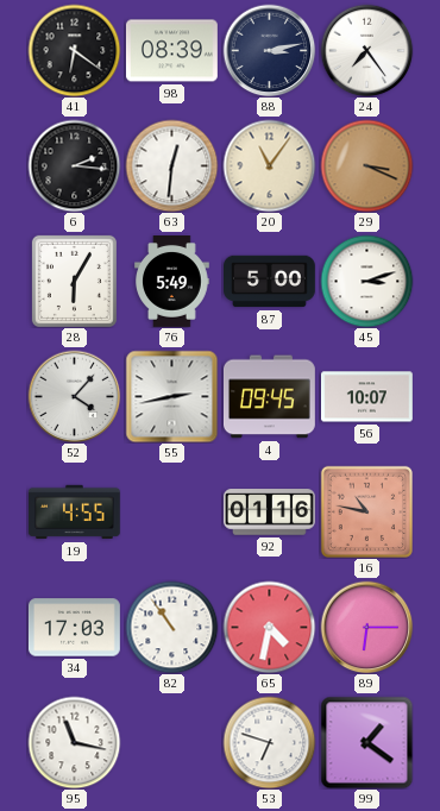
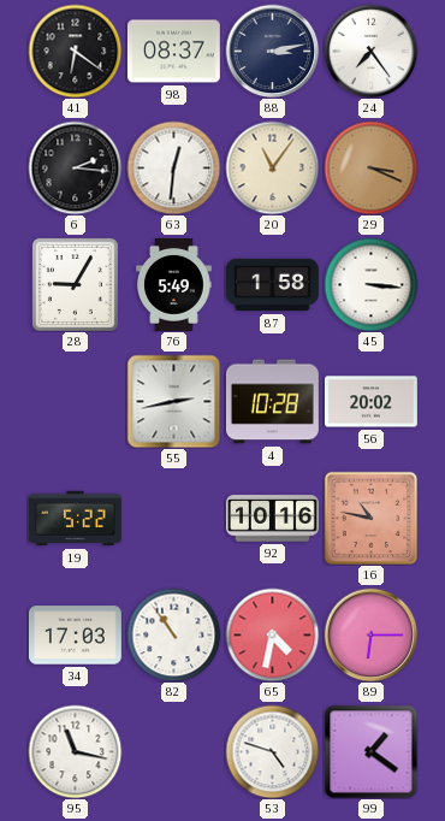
98: 08:39 -> 08:37
28: 6:05 -> 9:05
87: 5:00 -> 1:58
45: 3:12 -> 3:16
52: 4:07 -> none
4: 09:45 -> 10:28
56: 10:07 -> 20:02
19: 4:55 -> 5:22
92: 01:16 -> 10:16
53: 6:48 -> 4:48
